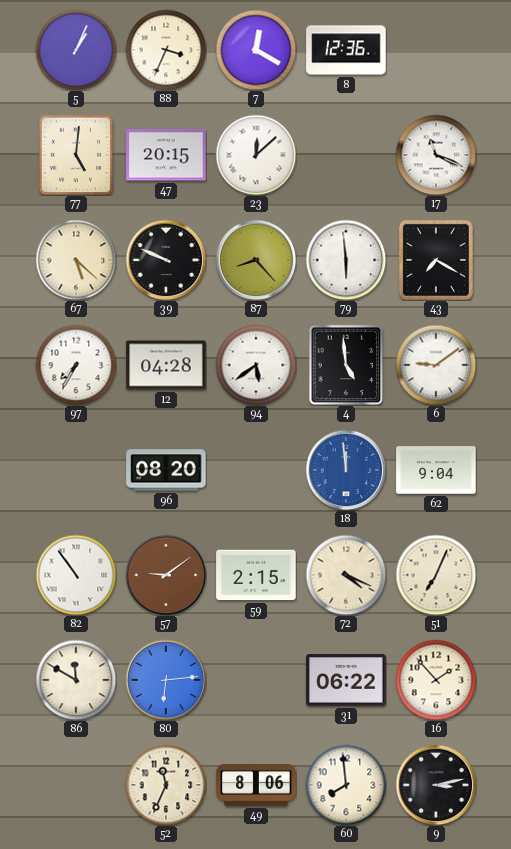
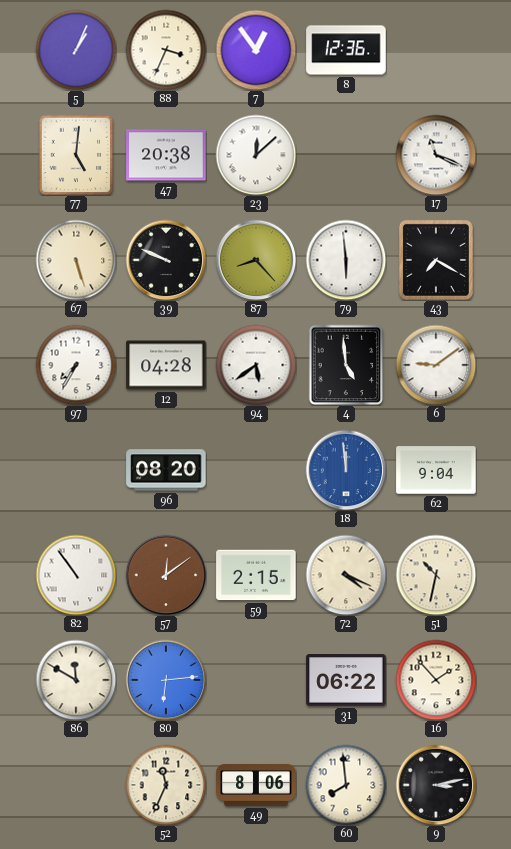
7: 12:20 -> 12:54
47: 20:15 -> 20:38
67: 5:22 -> 5:27
57: 9:09 -> 12:09
51: 7:04 -> 10:32
